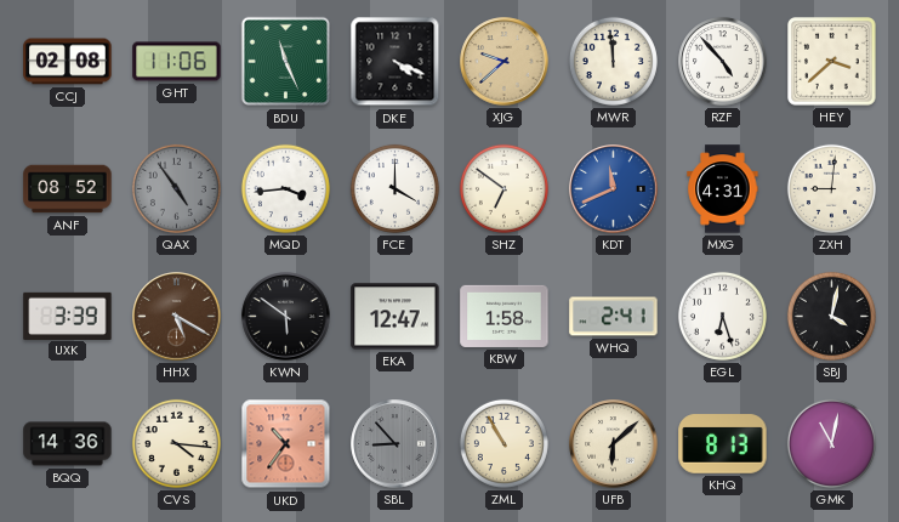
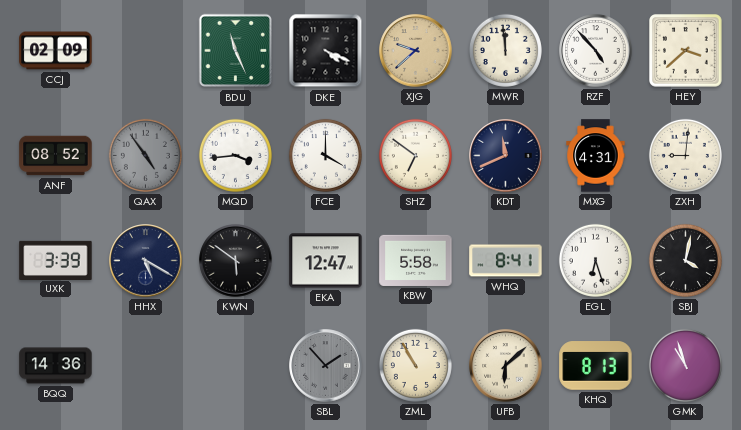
CCJ: 02:08 -> 02:09
GHT: 11:06 -> none
KDT dial: blue -> navy
HHX dial: brown -> navy
KBW: 1:58 -> 5:58
WHQ: 2:41 -> 8:41
CVS: 4:16 -> none
UKD: 10:36 -> none
SBL: 8:53 -> 1:53
GMK: 11:02 -> 10:57
